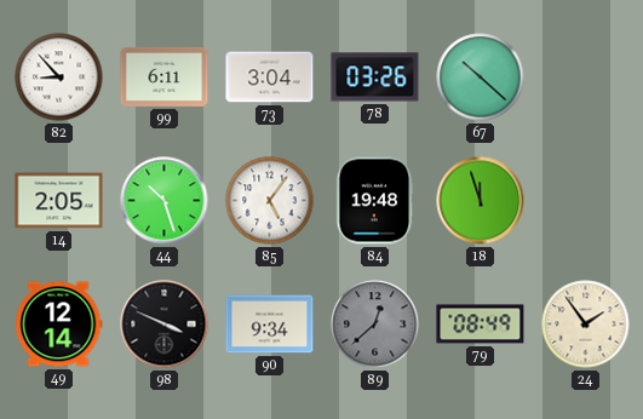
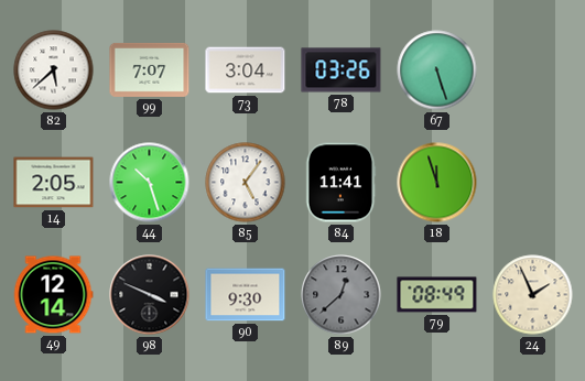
82: 8:53 -> 5:38
99: 6:11 -> 7:07
67: 10:22 -> 5:27
84: 19:48 -> 11:41
90: 9:34 -> 9:30
24: 1:54 -> 1:56
